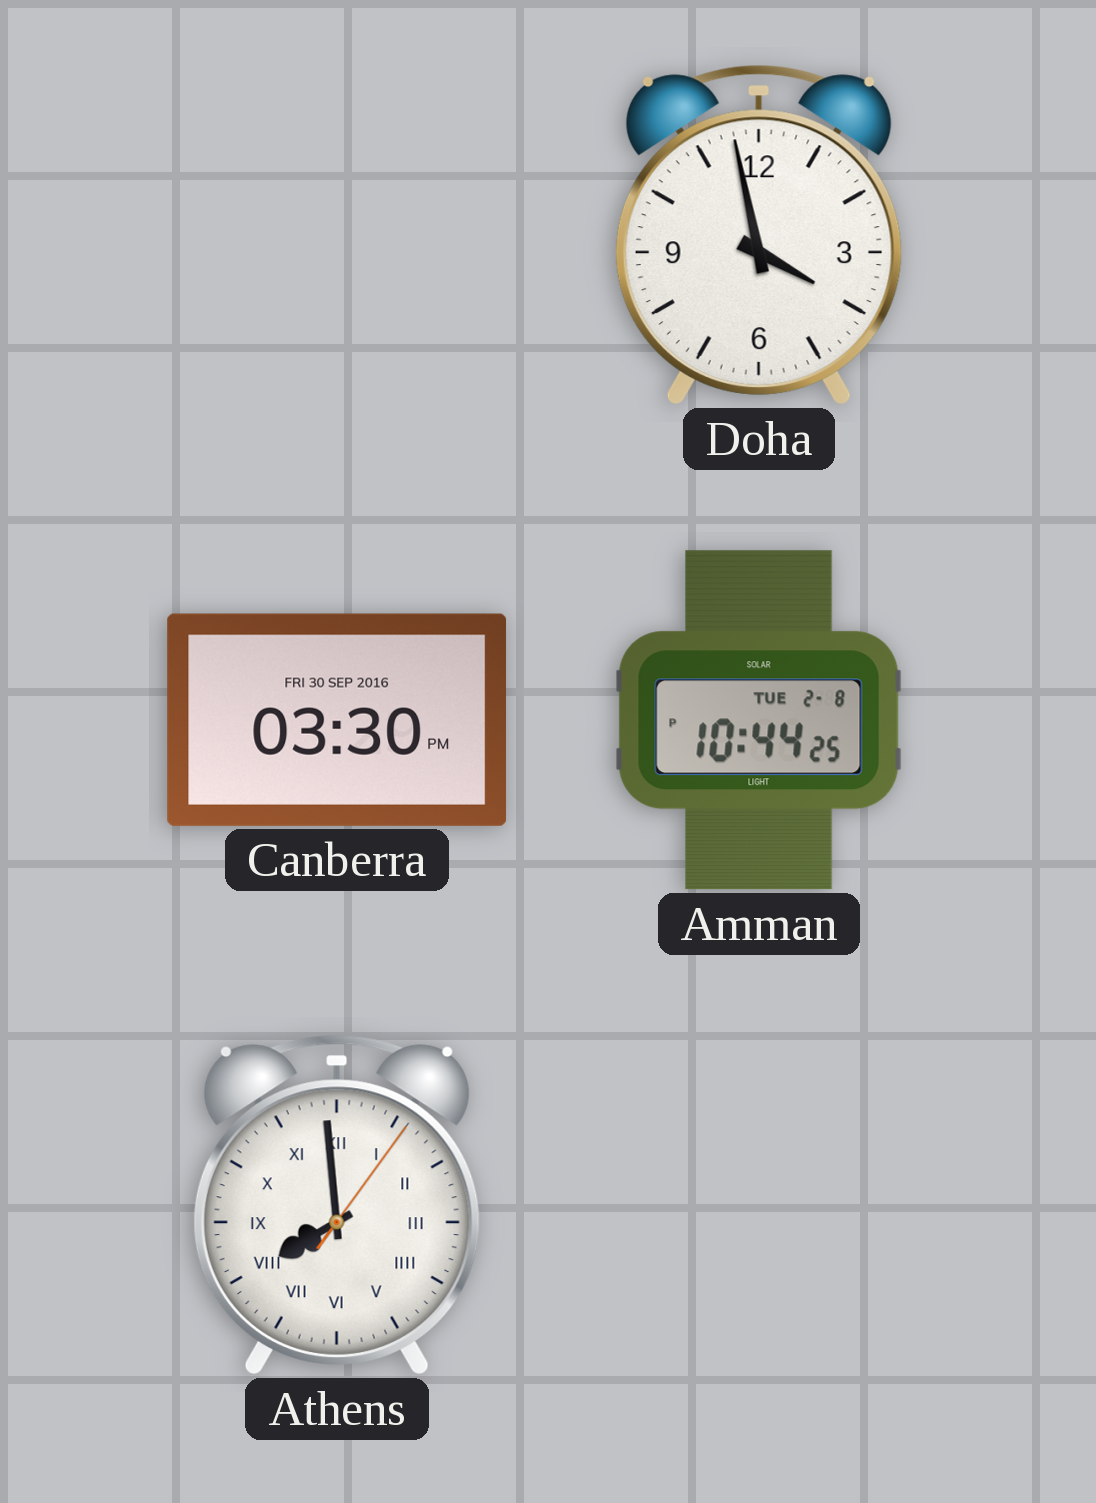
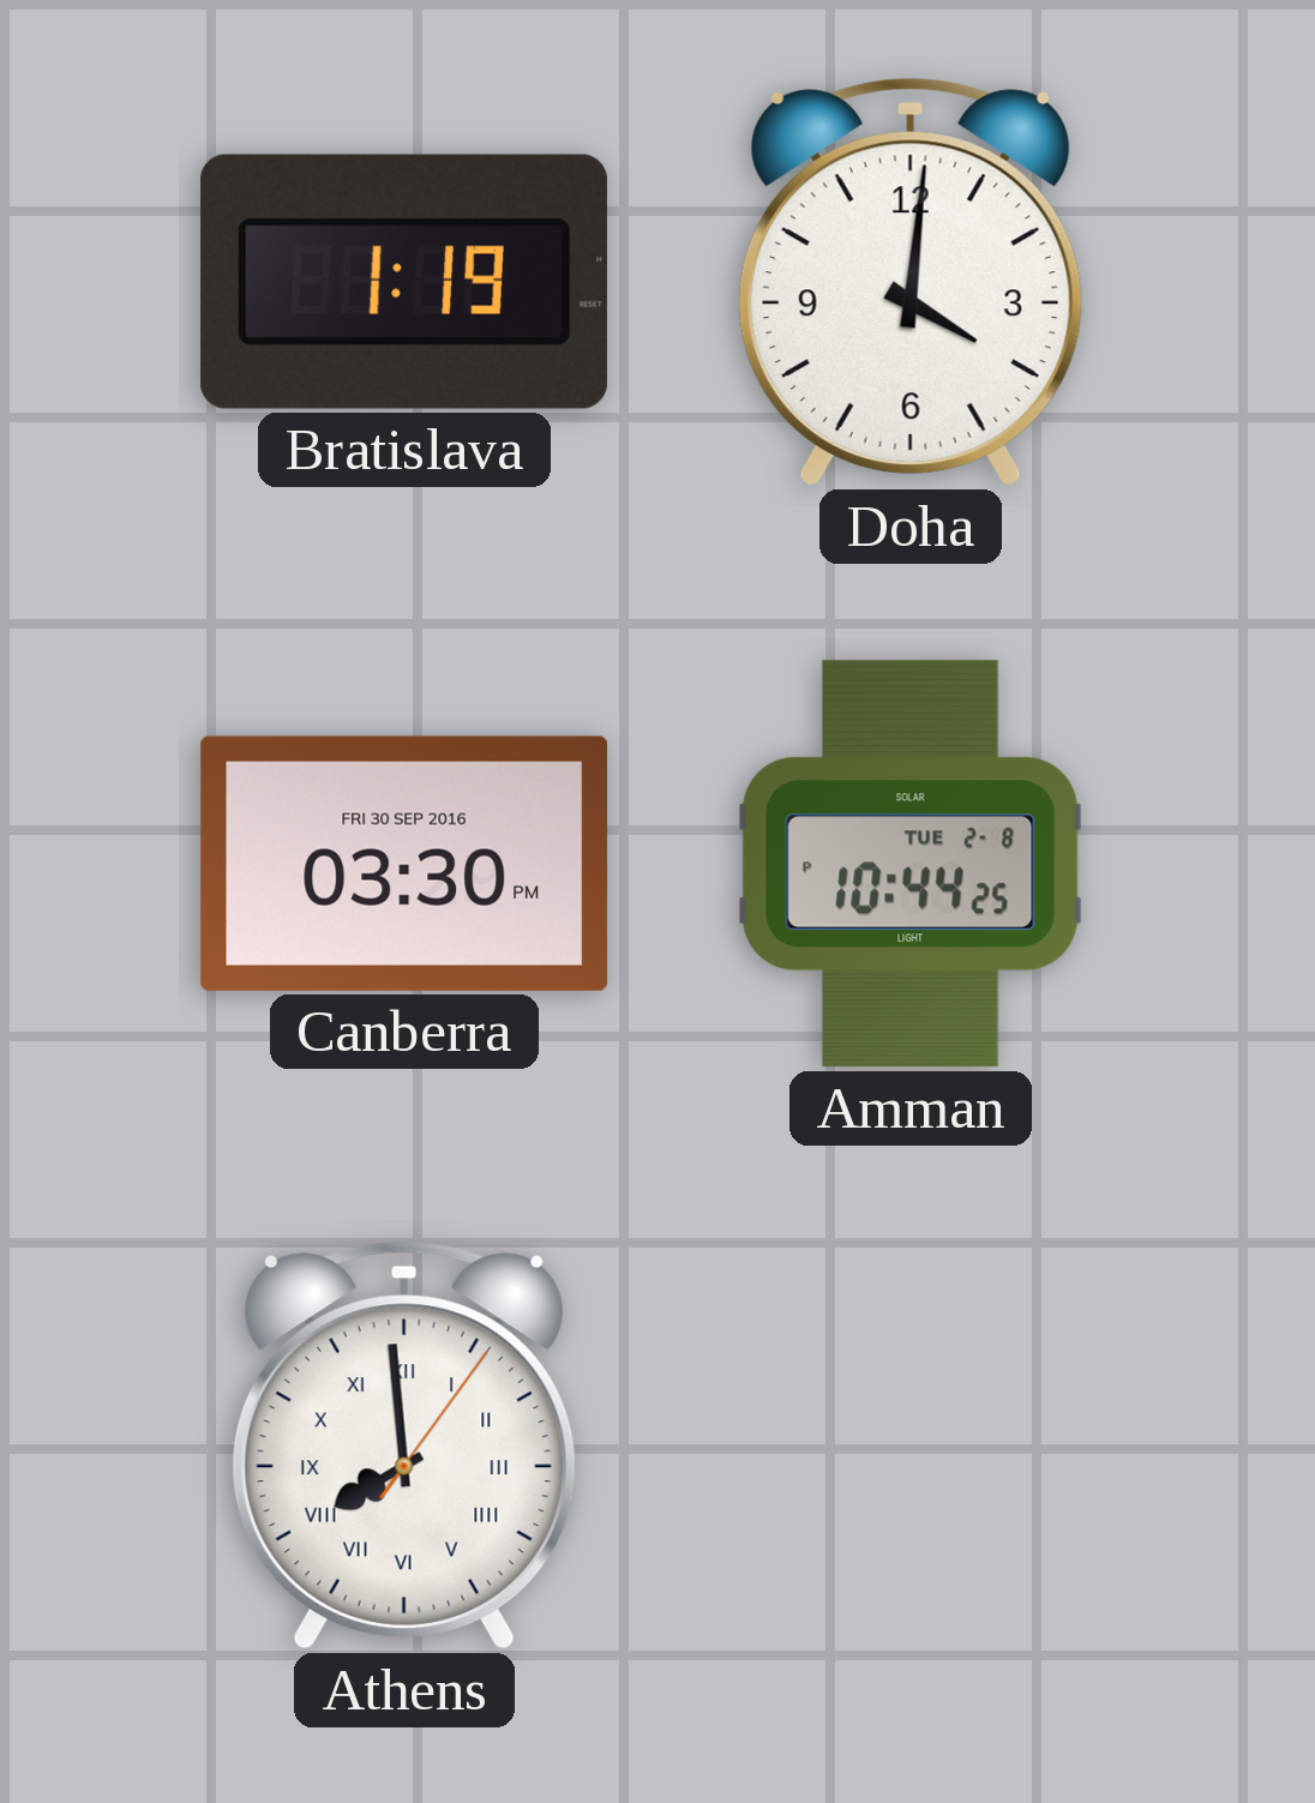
Bratislava: none -> 1:19
Doha: 3:58 -> 4:01
